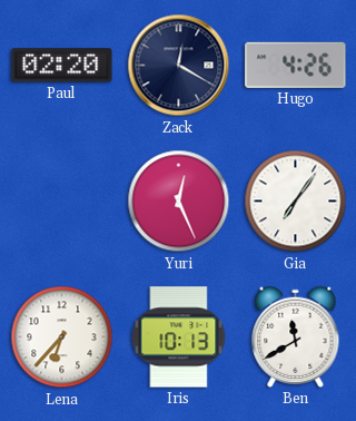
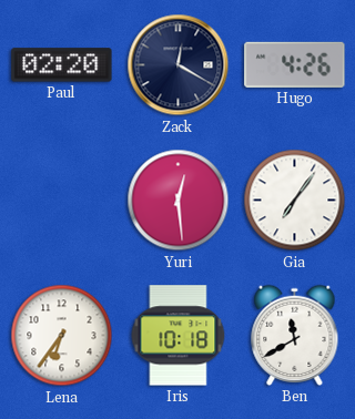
Yuri: 12:26 -> 12:29
Lena: 6:37 -> 6:36
Iris: 10:13 -> 10:18
